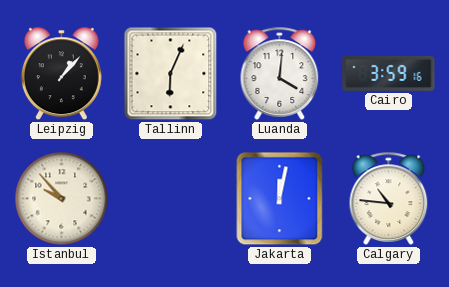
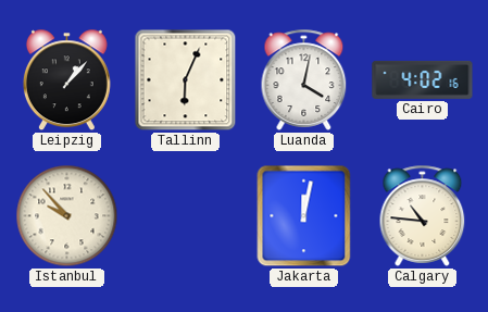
Luanda: 4:01 -> 4:02
Cairo: 3:59 -> 4:02
